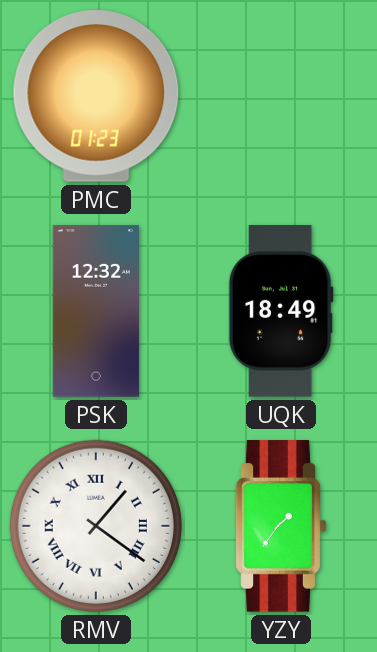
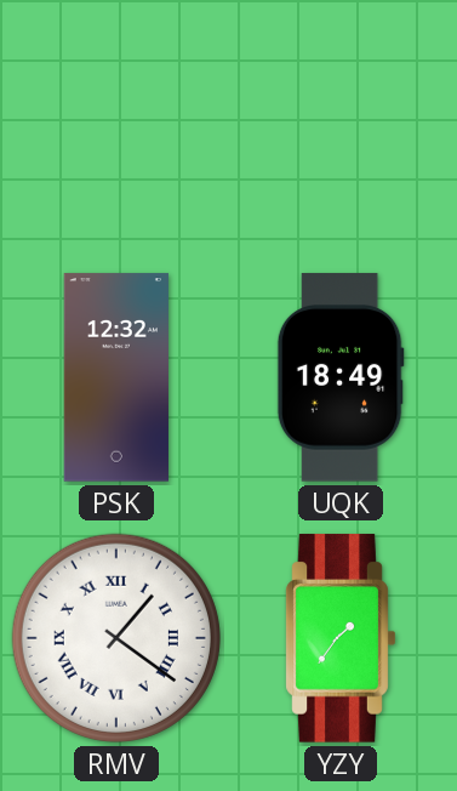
PMC: 01:23 -> none
